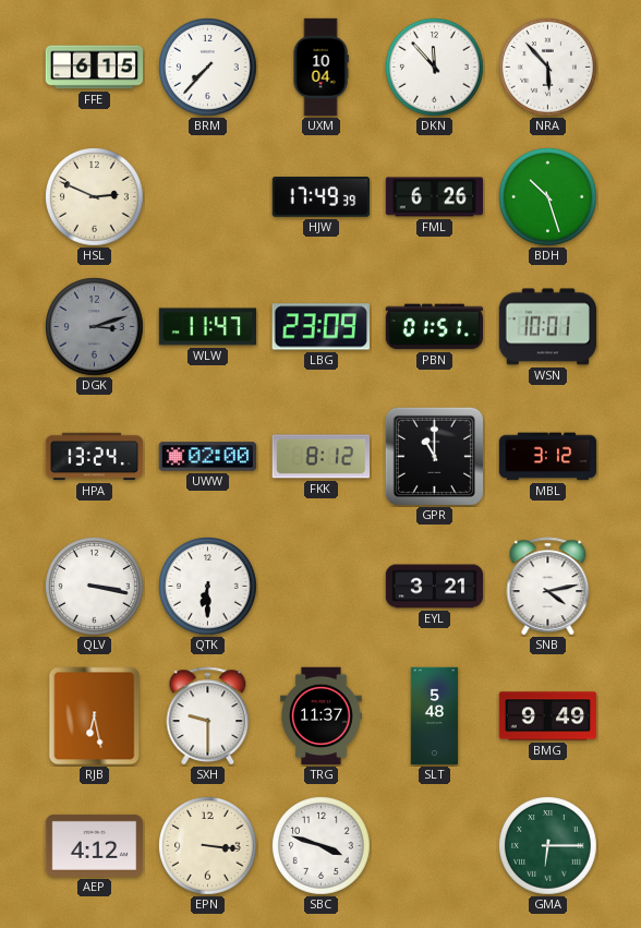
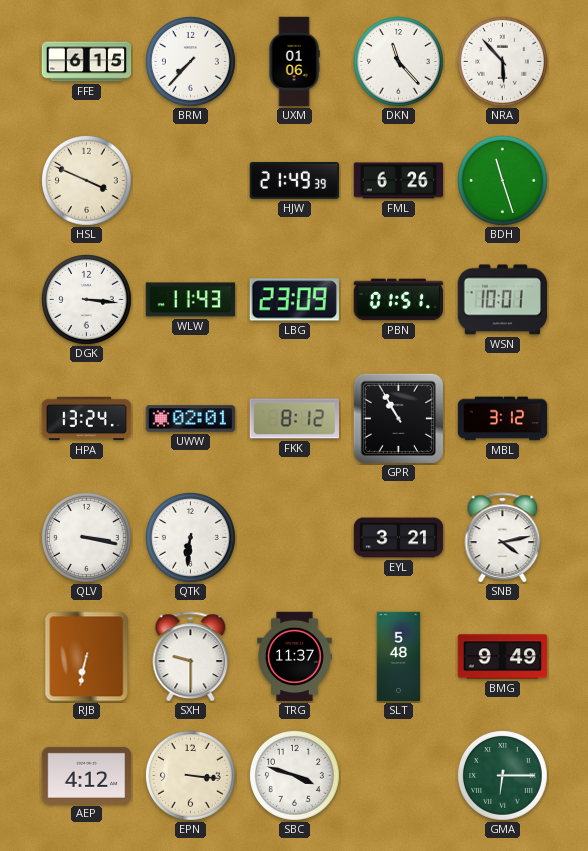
UXM: 10:04 -> 01:06
DKN: 11:53 -> 11:23
HSL: 2:49 -> 3:49
HJW: 17:49 -> 21:49
BDH: 10:27 -> 11:27
DGK: 3:12 -> 3:16
DGK dial: grey -> white
WLW: 11:47 -> 11:43
UWW: 02:00 -> 02:01
GPR: 11:00 -> 10:55
QTK: 6:30 -> 6:31
RJB: 6:28 -> 6:32
